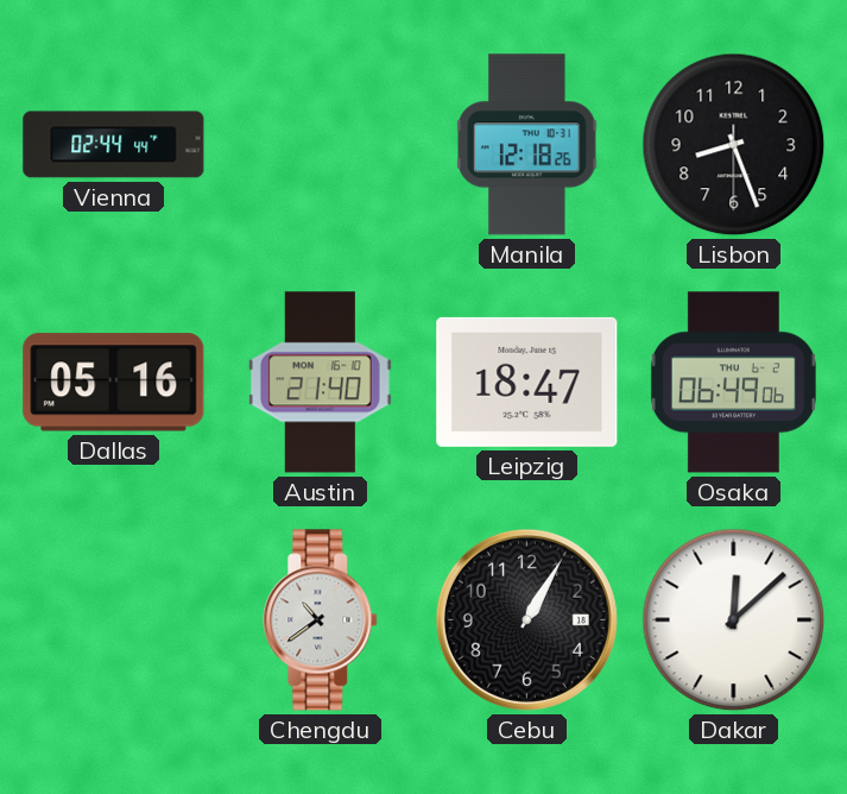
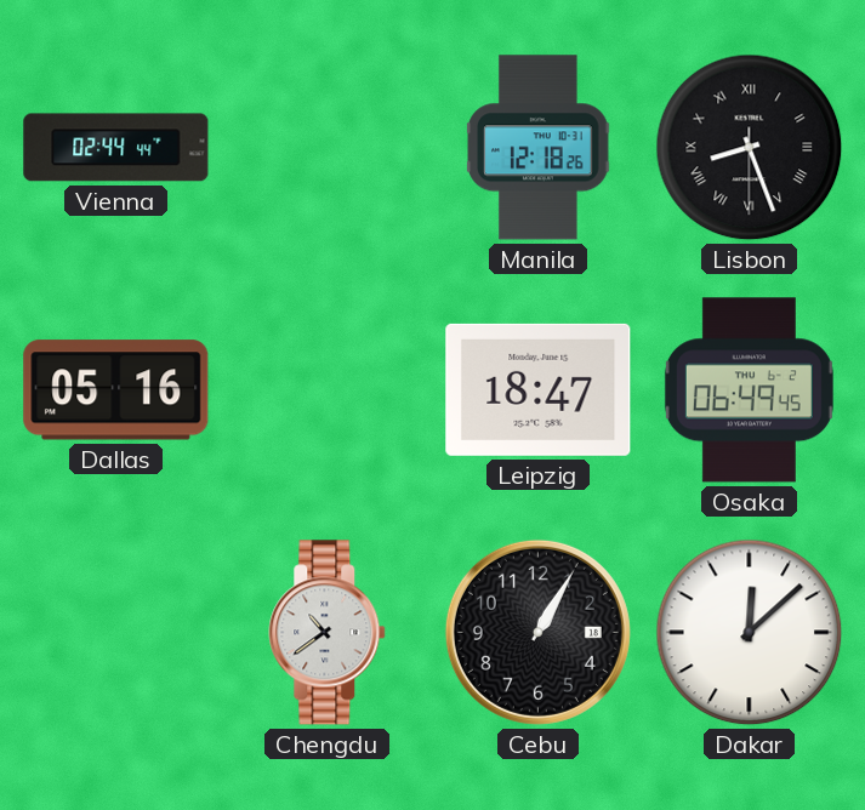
Lisbon numerals: Arabic -> Roman
Austin: 21:40 -> none
Osaka: 06:49:06 -> 06:49:45
